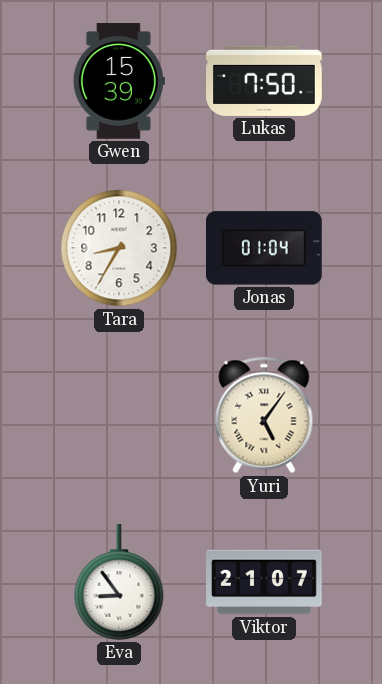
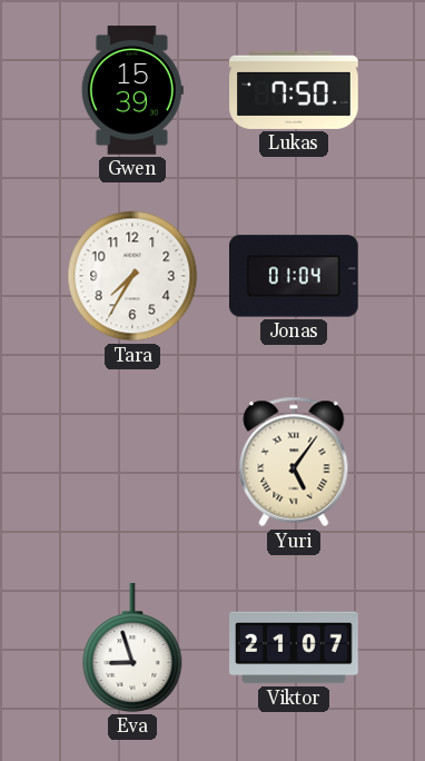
Tara: 8:35 -> 7:35
Eva: 8:54 -> 8:57
